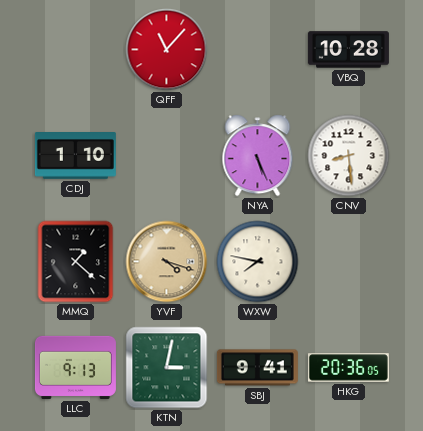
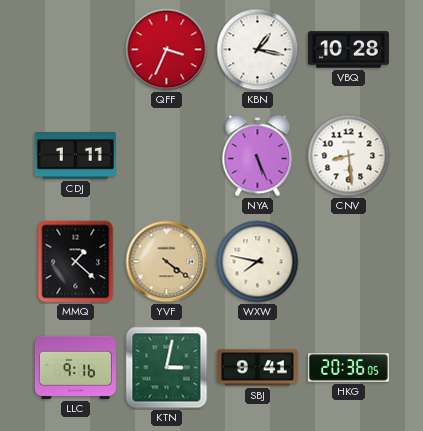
QFF: 11:07 -> 3:34
KBN: none -> 1:17
CDJ: 1:10 -> 1:11
YVF: 4:18 -> 4:21
LLC: 9:13 -> 9:16
